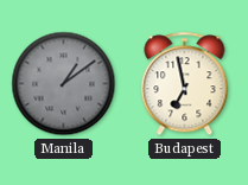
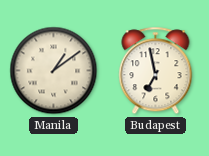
Manila dial: grey -> cream
